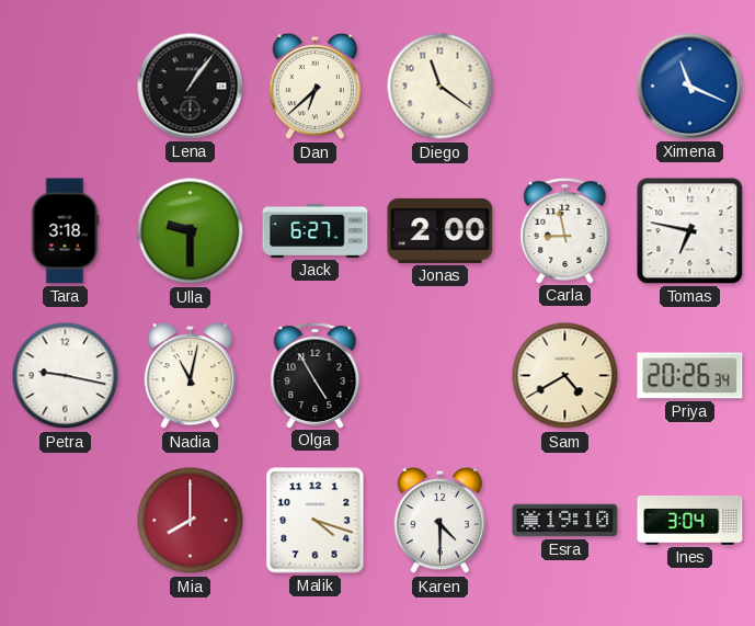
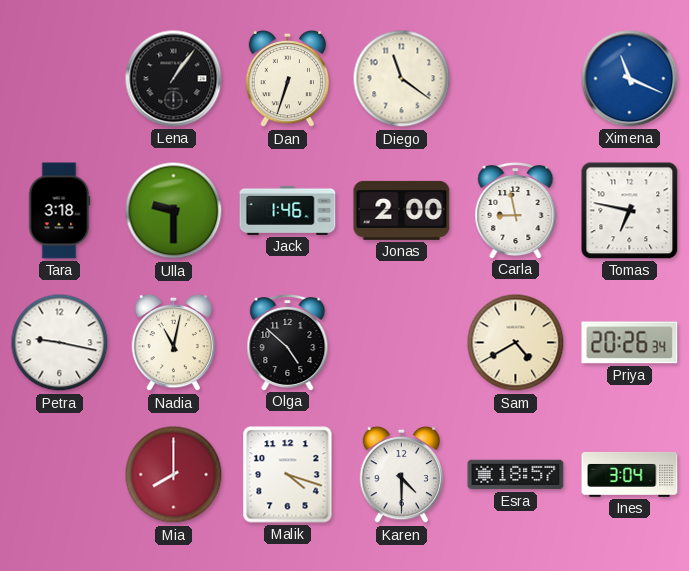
Dan: 6:38 -> 6:33
Jack: 6:27 -> 1:46
Olga: 4:55 -> 4:52
Esra: 19:10 -> 18:57
